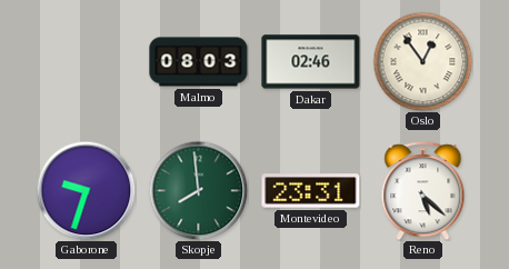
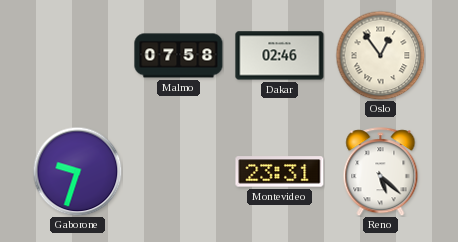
Malmo: 08:03 -> 07:58
Skopje: 7:59 -> none
